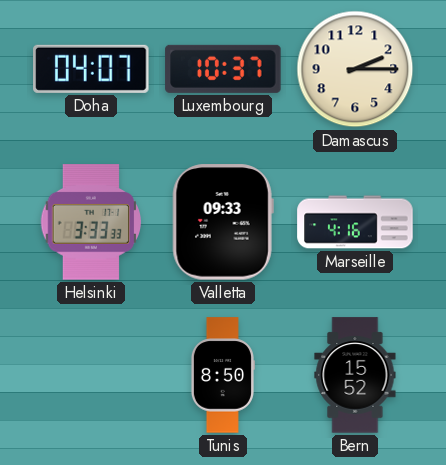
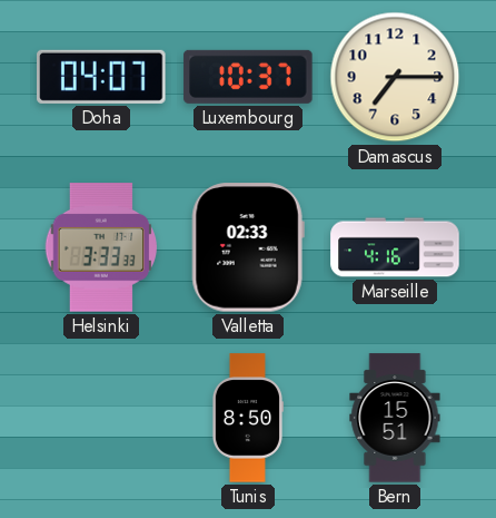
Damascus: 2:15 -> 7:15
Valletta: 09:33 -> 02:33
Bern: 15:52 -> 15:51
